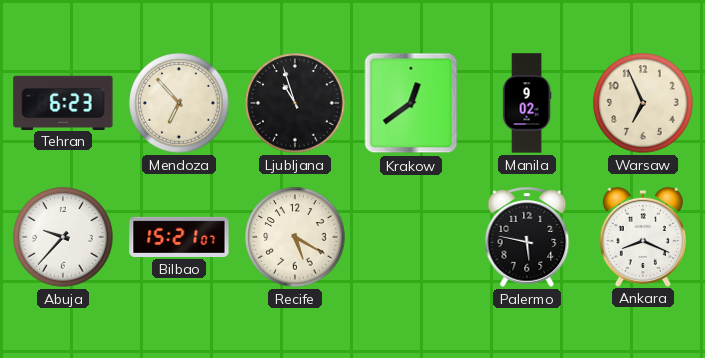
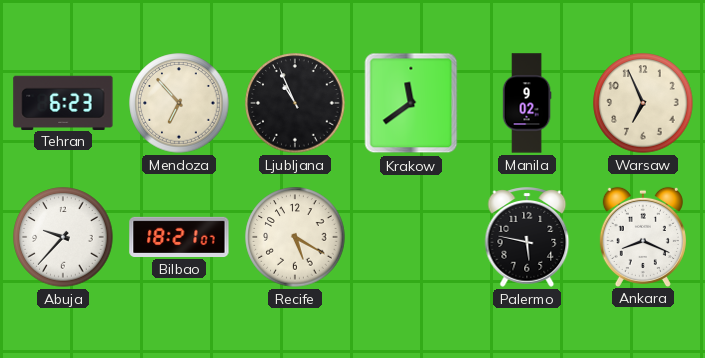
Ljubljana: 10:57 -> 10:56
Krakow: 12:39 -> 11:39
Bilbao: 15:21 -> 18:21
